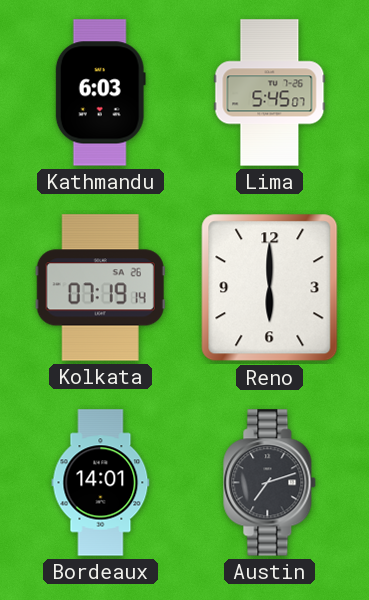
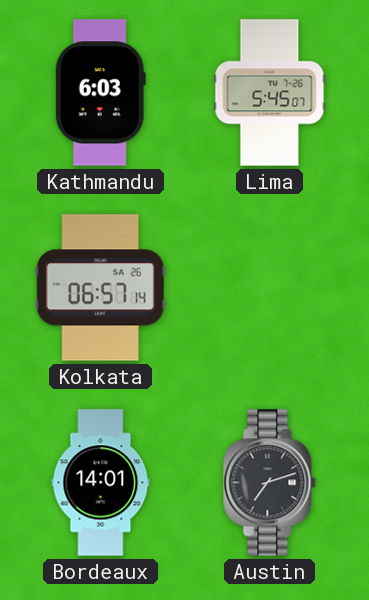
Kolkata: 07:19 -> 06:57
Reno: 6:00 -> none
